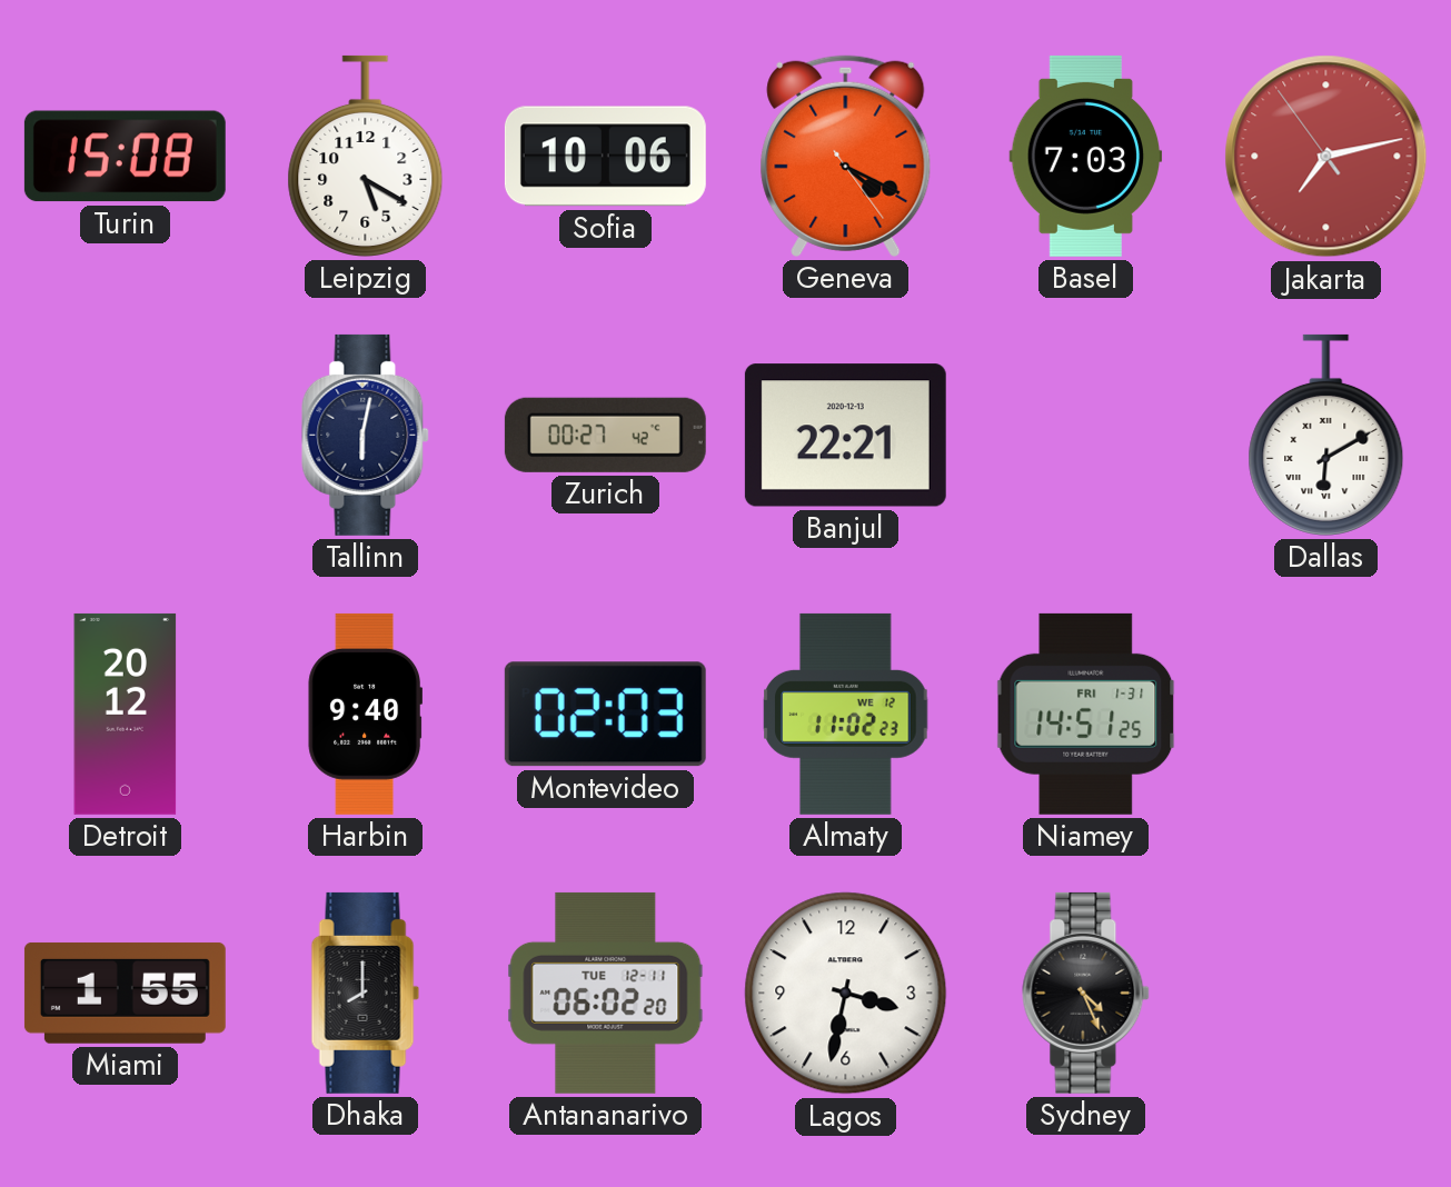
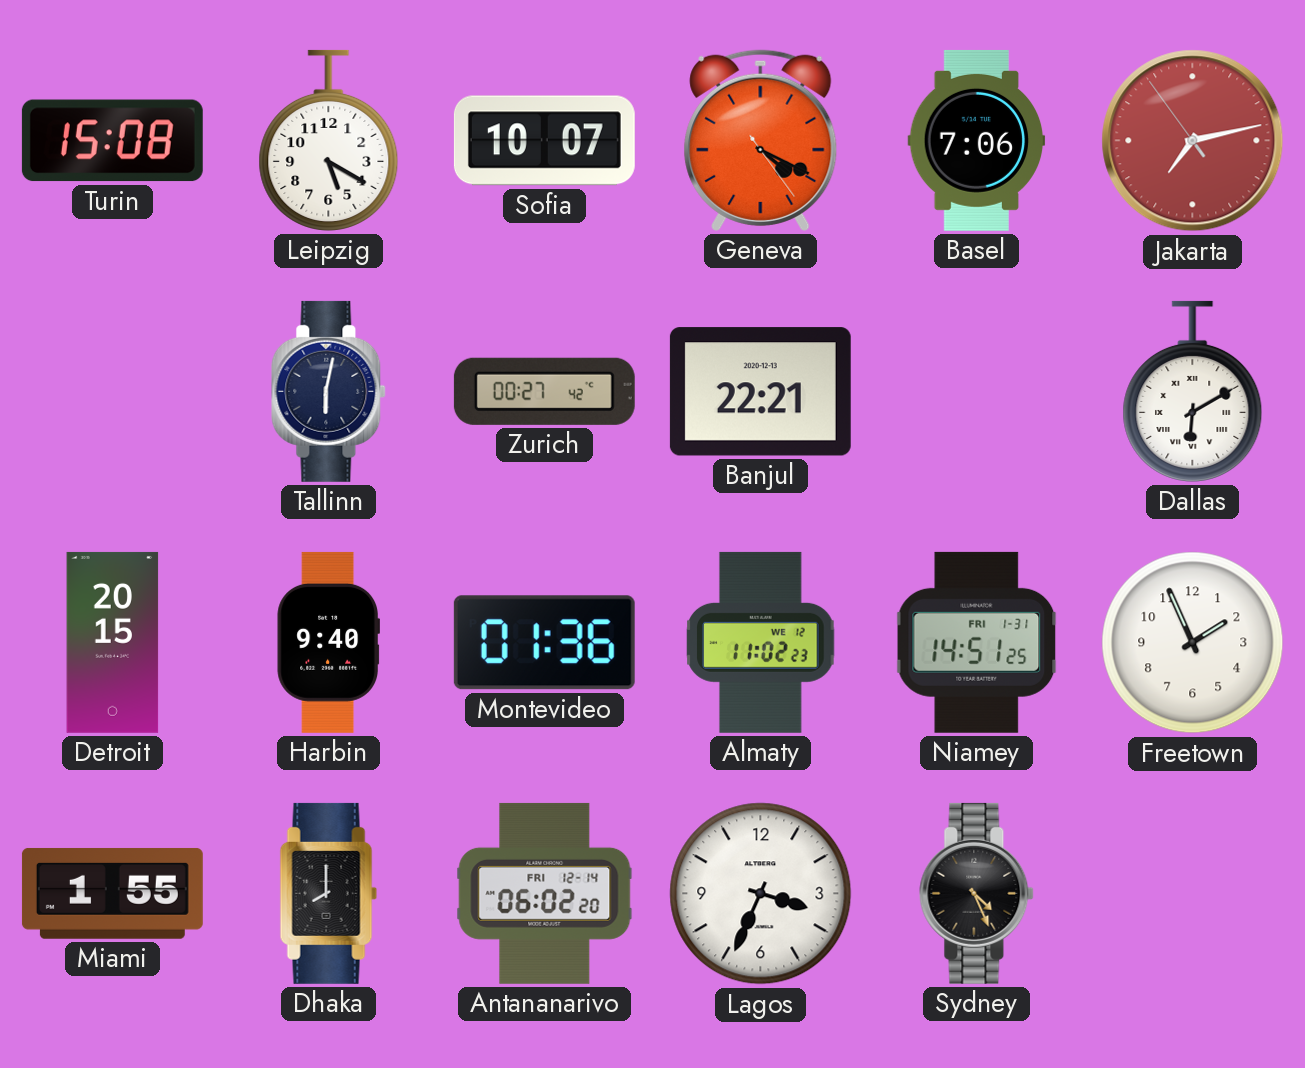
Sofia: 10:06 -> 10:07
Basel: 7:03 -> 7:06
Detroit: 20:12 -> 20:15
Montevideo: 02:03 -> 01:36
Freetown: none -> 1:56
Antananarivo date: TUE 12-11 -> FRI 12-14
Lagos: 3:32 -> 3:34
